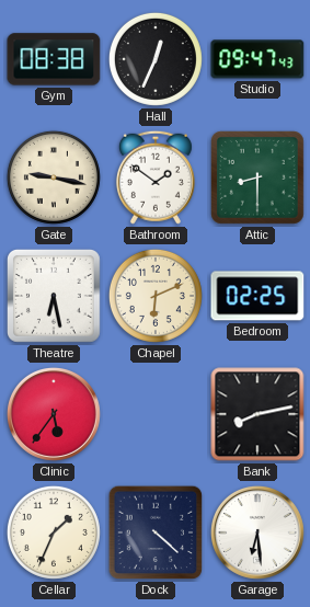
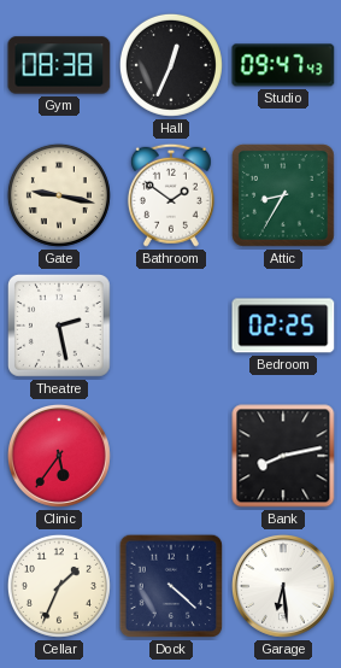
Attic: 8:30 -> 8:35
Theatre: 6:28 -> 2:28
Chapel: 6:11 -> none
